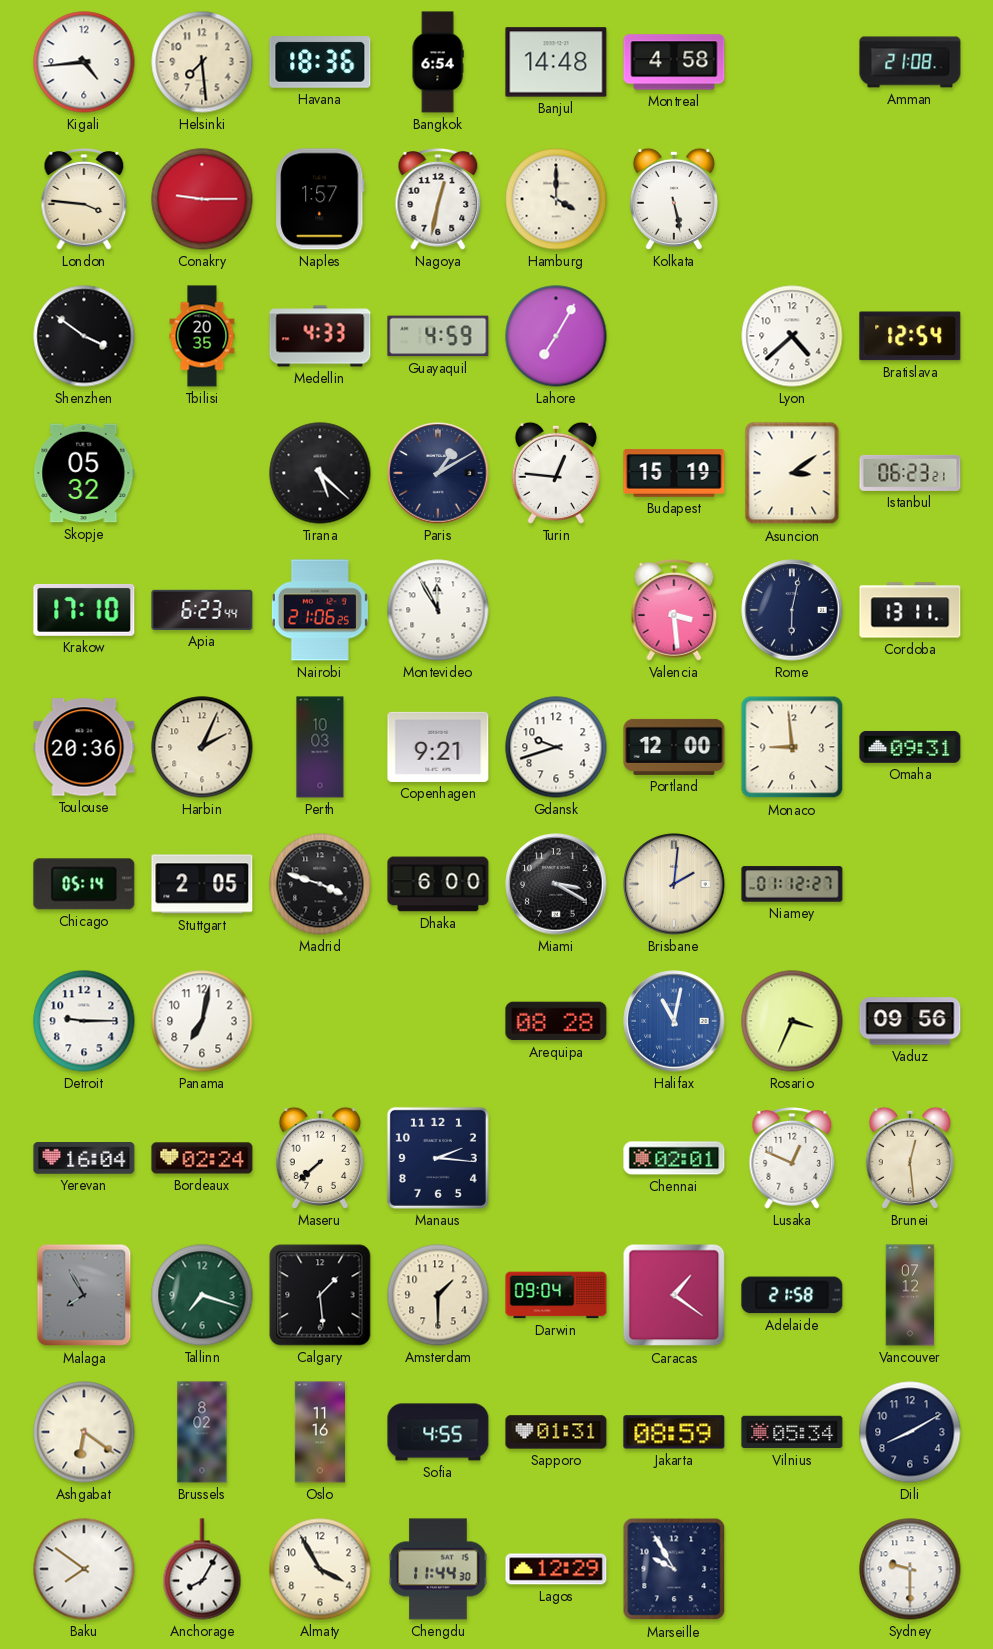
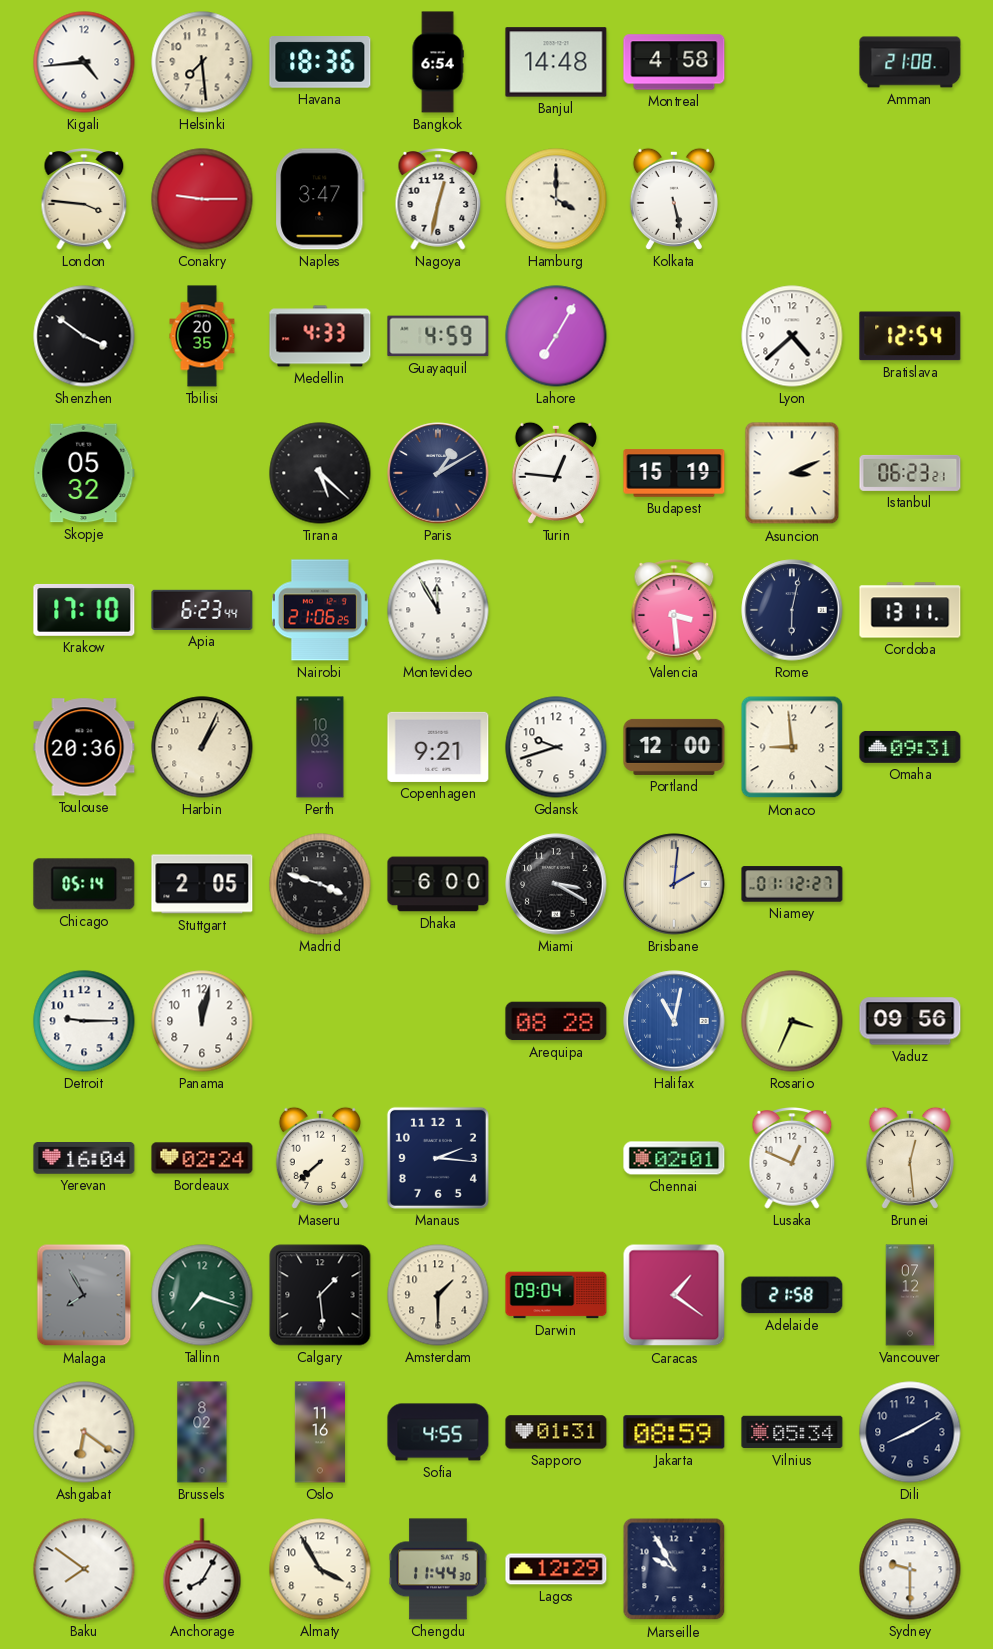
Naples: 1:57 -> 3:47
Asuncion: 3:09 -> 3:11
Harbin: 2:04 -> 1:04
Panama: 7:02 -> 12:02
